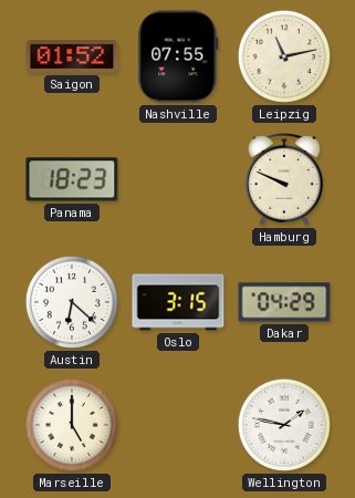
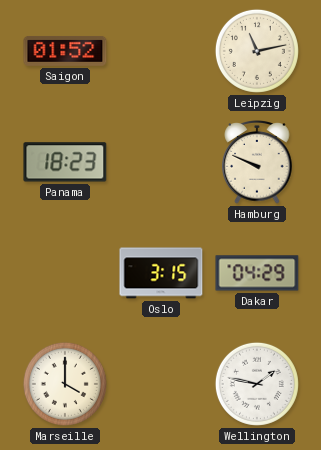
Nashville: 07:55 -> none
Austin: 6:22 -> none
Marseille: 5:00 -> 4:00
